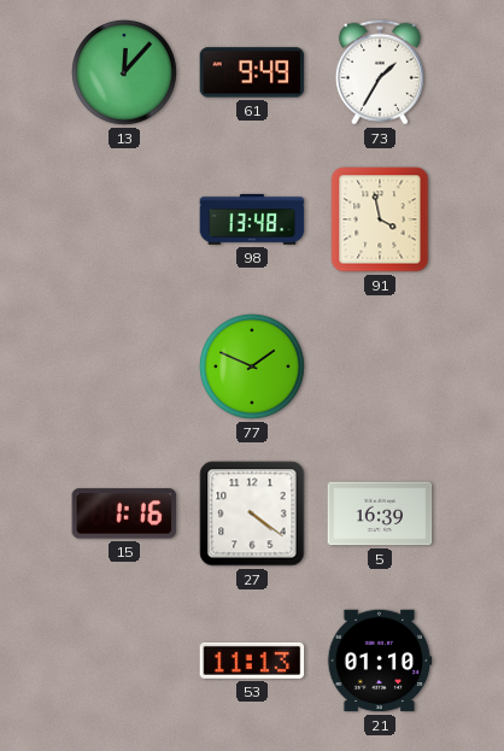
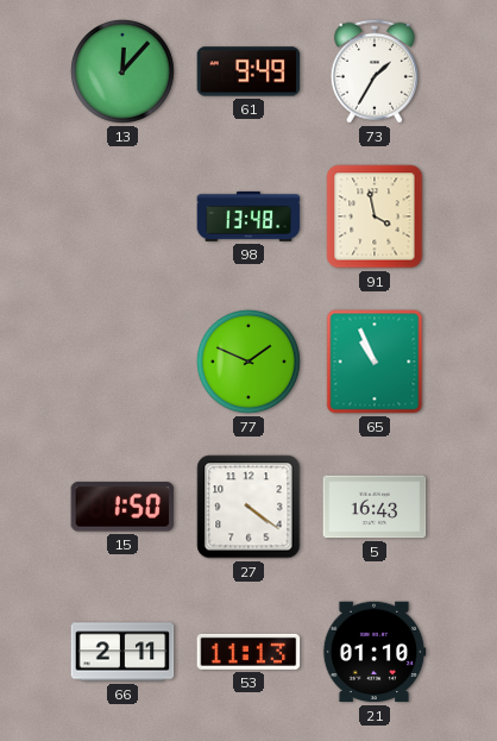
65: none -> 10:56
15: 1:16 -> 1:50
5: 16:39 -> 16:43
66: none -> 2:11
